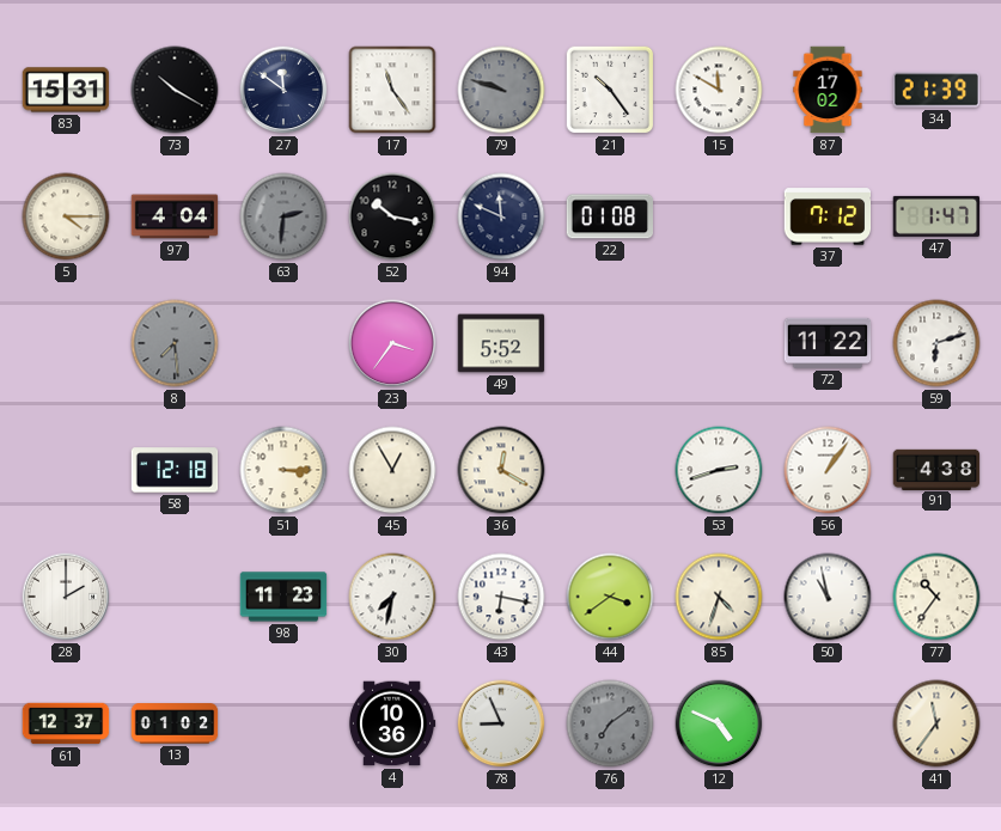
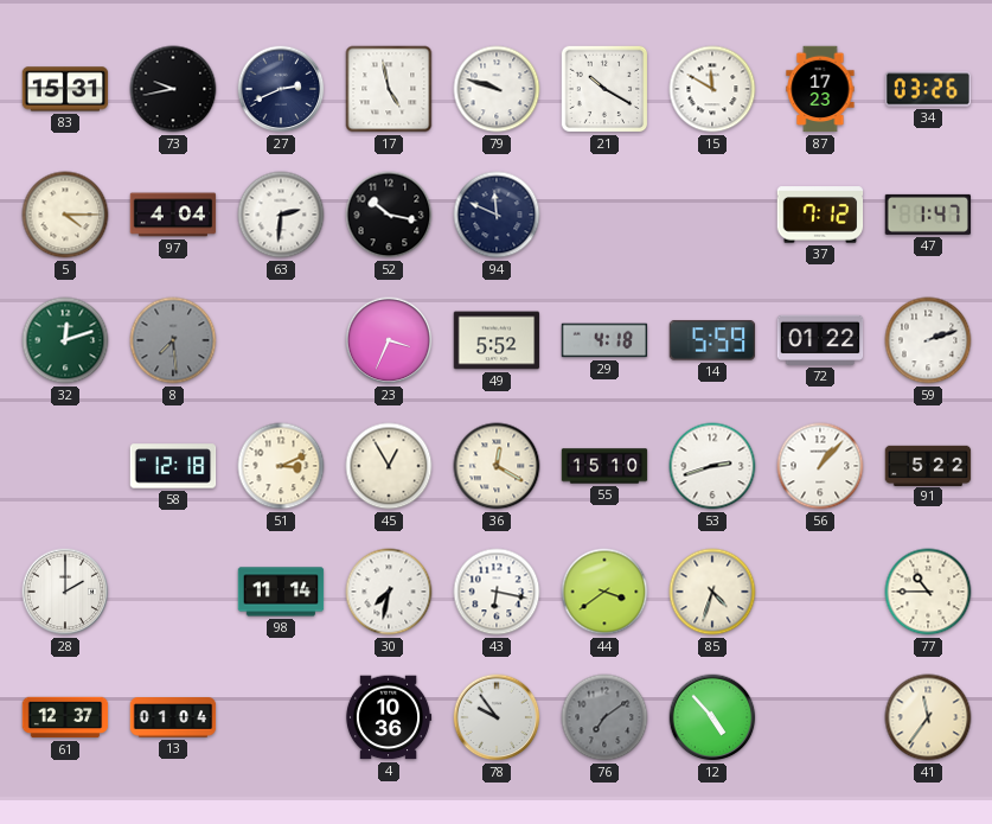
73: 10:20 -> 9:43
27: 11:51 -> 2:41
17: 11:24 -> 4:58
79 dial: grey -> white
21: 10:24 -> 10:20
87: 17:02 -> 17:23
34: 21:39 -> 03:26
63 dial: grey -> white
22: 01:08 -> none
32: none -> 12:12
23: 3:36 -> 3:34
29: none -> 4:18
14: none -> 5:59
72: 11:22 -> 01:22
59: 6:12 -> 2:12
51: 3:15 -> 3:11
55: none -> 15:10
56: 1:06 -> 1:07
91: 4:38 -> 5:22
98: 11:23 -> 11:14
50: 10:58 -> none
77: 10:36 -> 10:45
13: 01:02 -> 01:04
78: 8:56 -> 9:54
12: 4:49 -> 4:53
